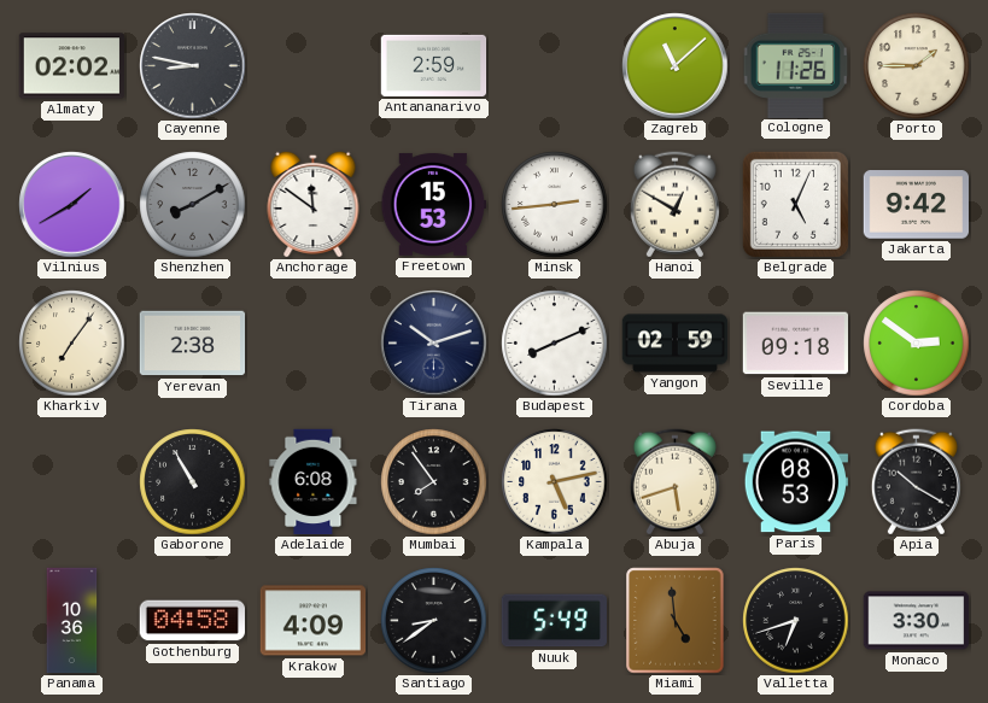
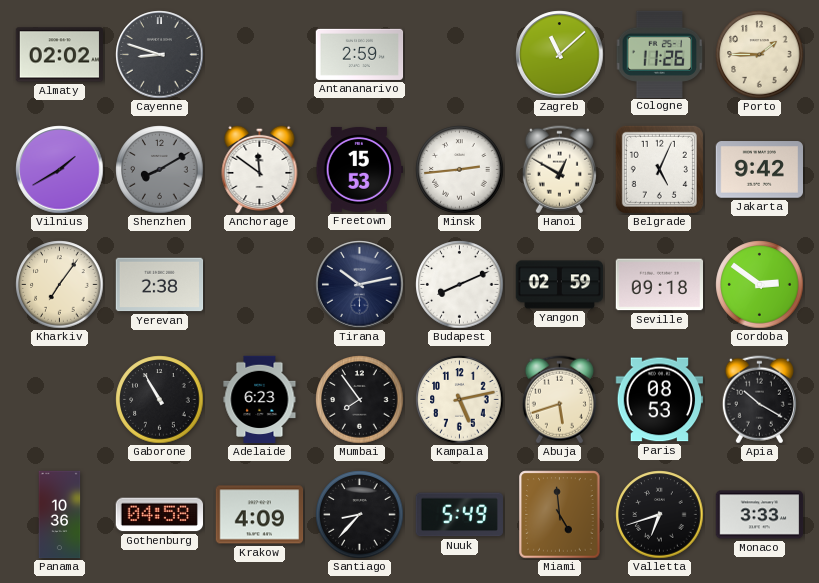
Cayenne: 8:47 -> 8:48
Tirana: 10:12 -> 10:13
Adelaide: 6:08 -> 6:23
Santiago: 8:39 -> 8:37
Monaco: 3:30 -> 3:33
